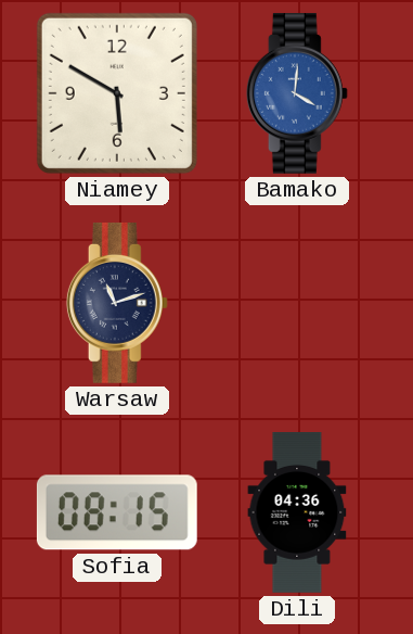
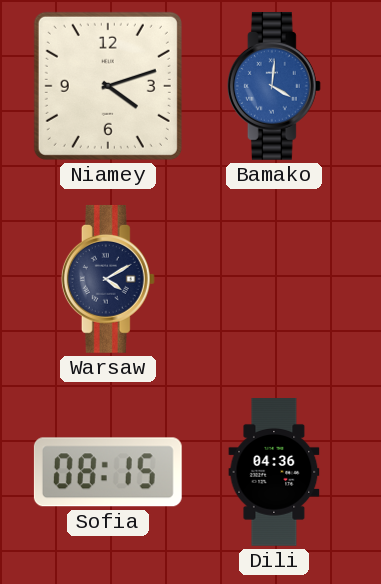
Niamey: 5:50 -> 4:12
Warsaw: 11:12 -> 4:10
